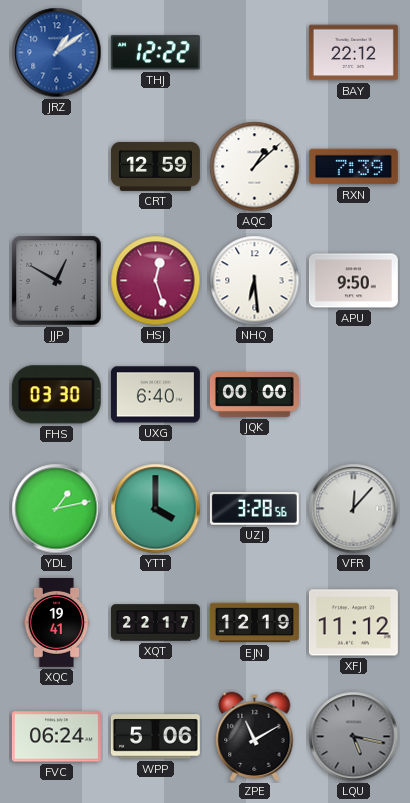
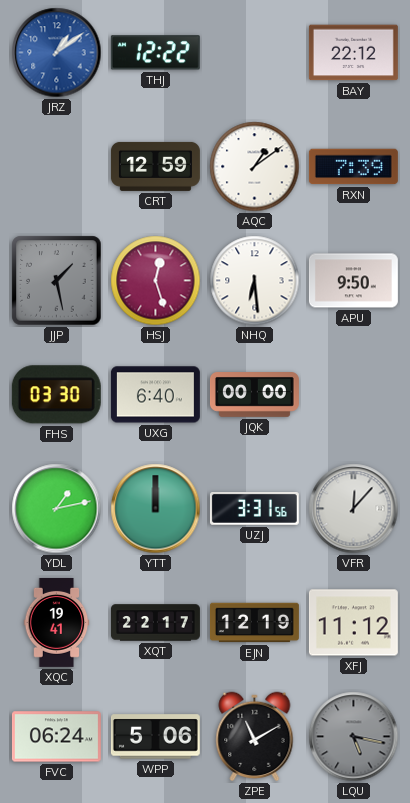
AQC: 1:08 -> 1:09
JJP: 12:50 -> 1:28
YTT: 4:00 -> 12:00
UZJ: 3:28 -> 3:31
